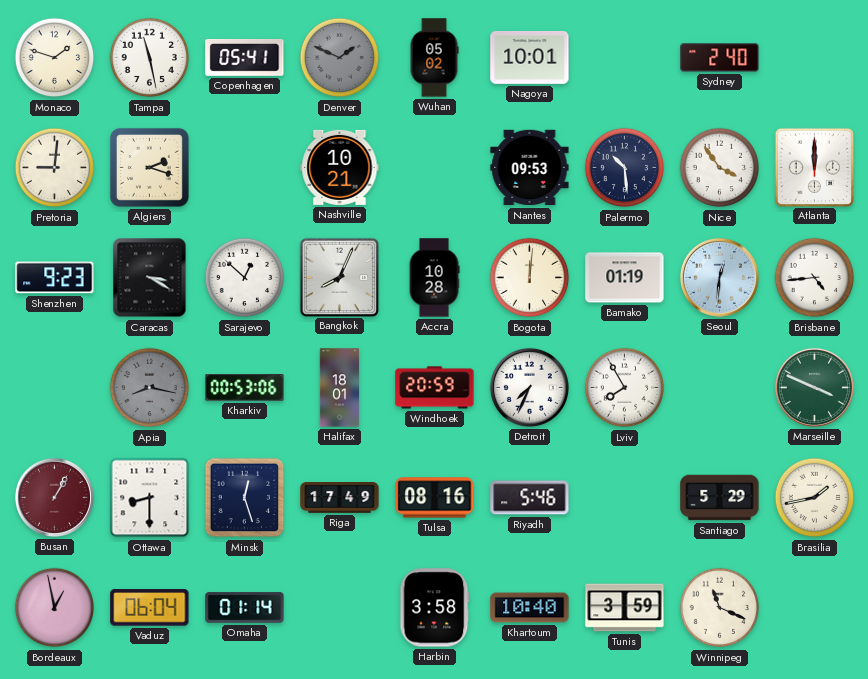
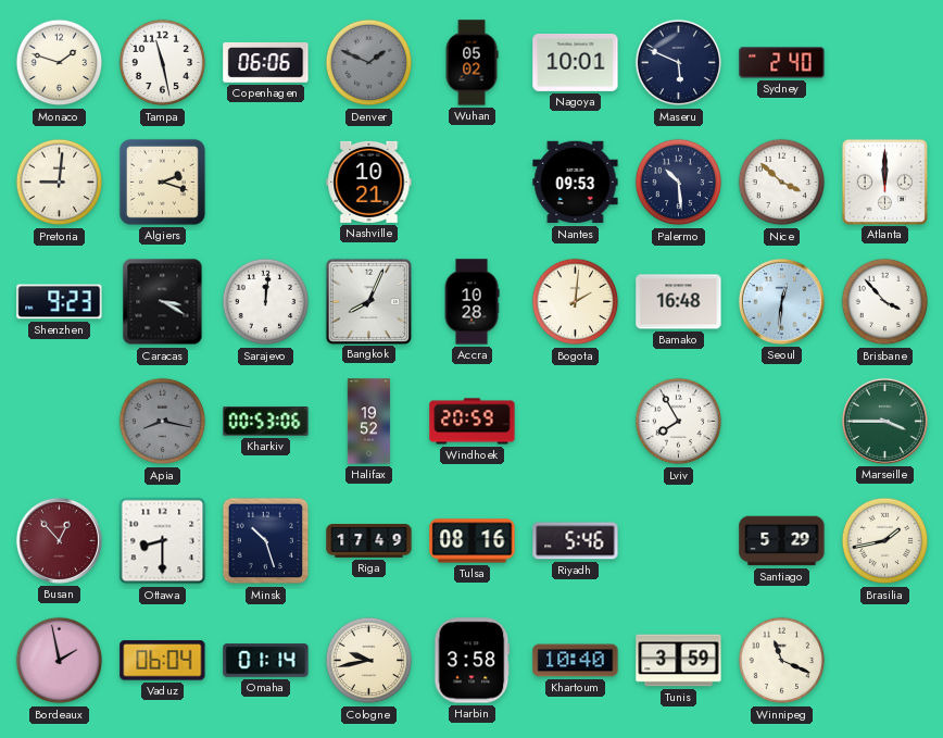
Copenhagen: 05:41 -> 06:06
Maseru: none -> 5:49
Nice: 3:54 -> 3:52
Sarajevo: 12:52 -> 12:01
Bogota: 12:01 -> 2:01
Bamako: 01:19 -> 16:48
Brisbane: 4:44 -> 3:53
Halifax: 18:01 -> 19:52
Detroit: 7:34 -> none
Marseille: 3:49 -> 3:45
Busan: 1:05 -> 12:53
Minsk: 12:27 -> 10:27
Bordeaux: 12:58 -> 1:58
Cologne: none -> 9:43
